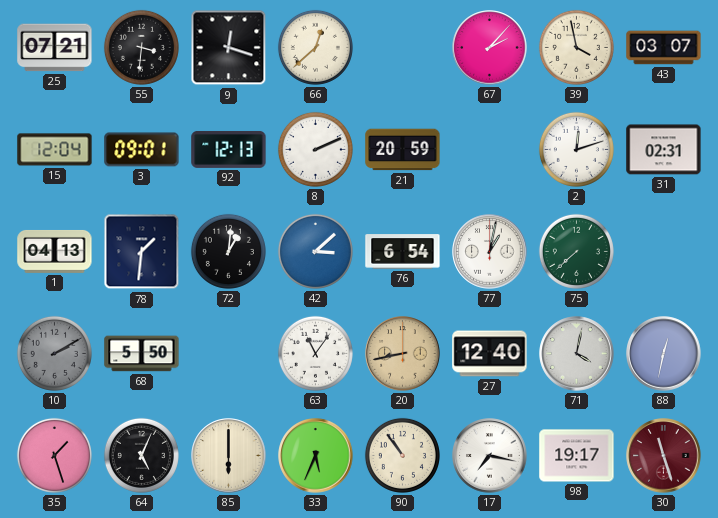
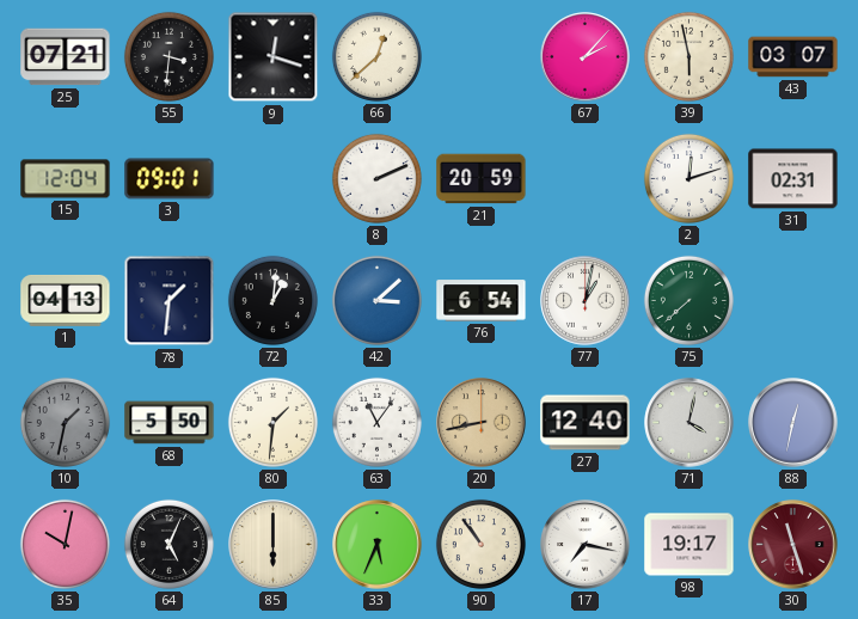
39: 3:58 -> 5:58
92: 12:13 -> none
10: 2:10 -> 1:32
80: none -> 1:31
35: 1:27 -> 10:02
